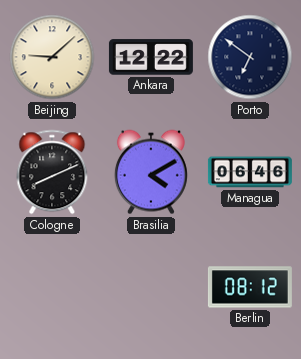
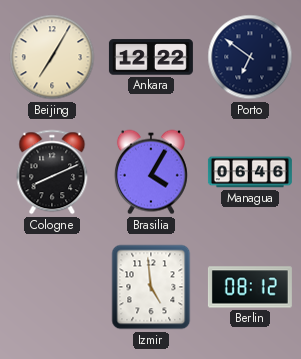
Beijing: 9:08 -> 7:05
Brasilia: 4:10 -> 4:05
Izmir: none -> 4:59
